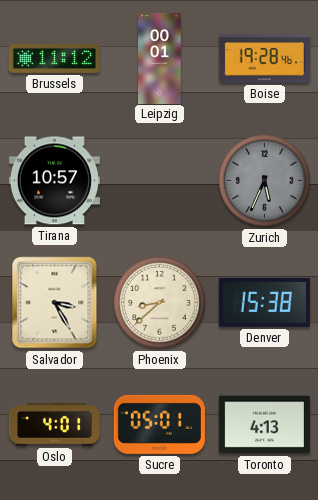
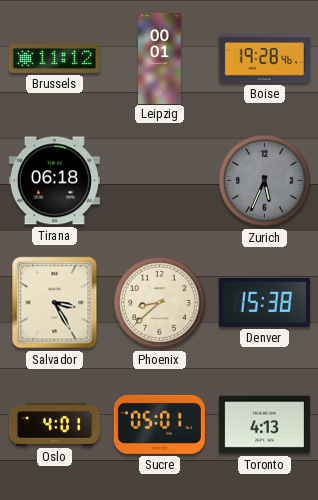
Tirana: 10:57 -> 06:18
